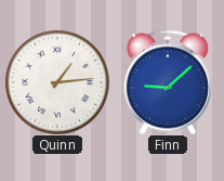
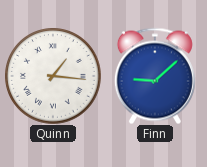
Quinn: 1:14 -> 1:16
